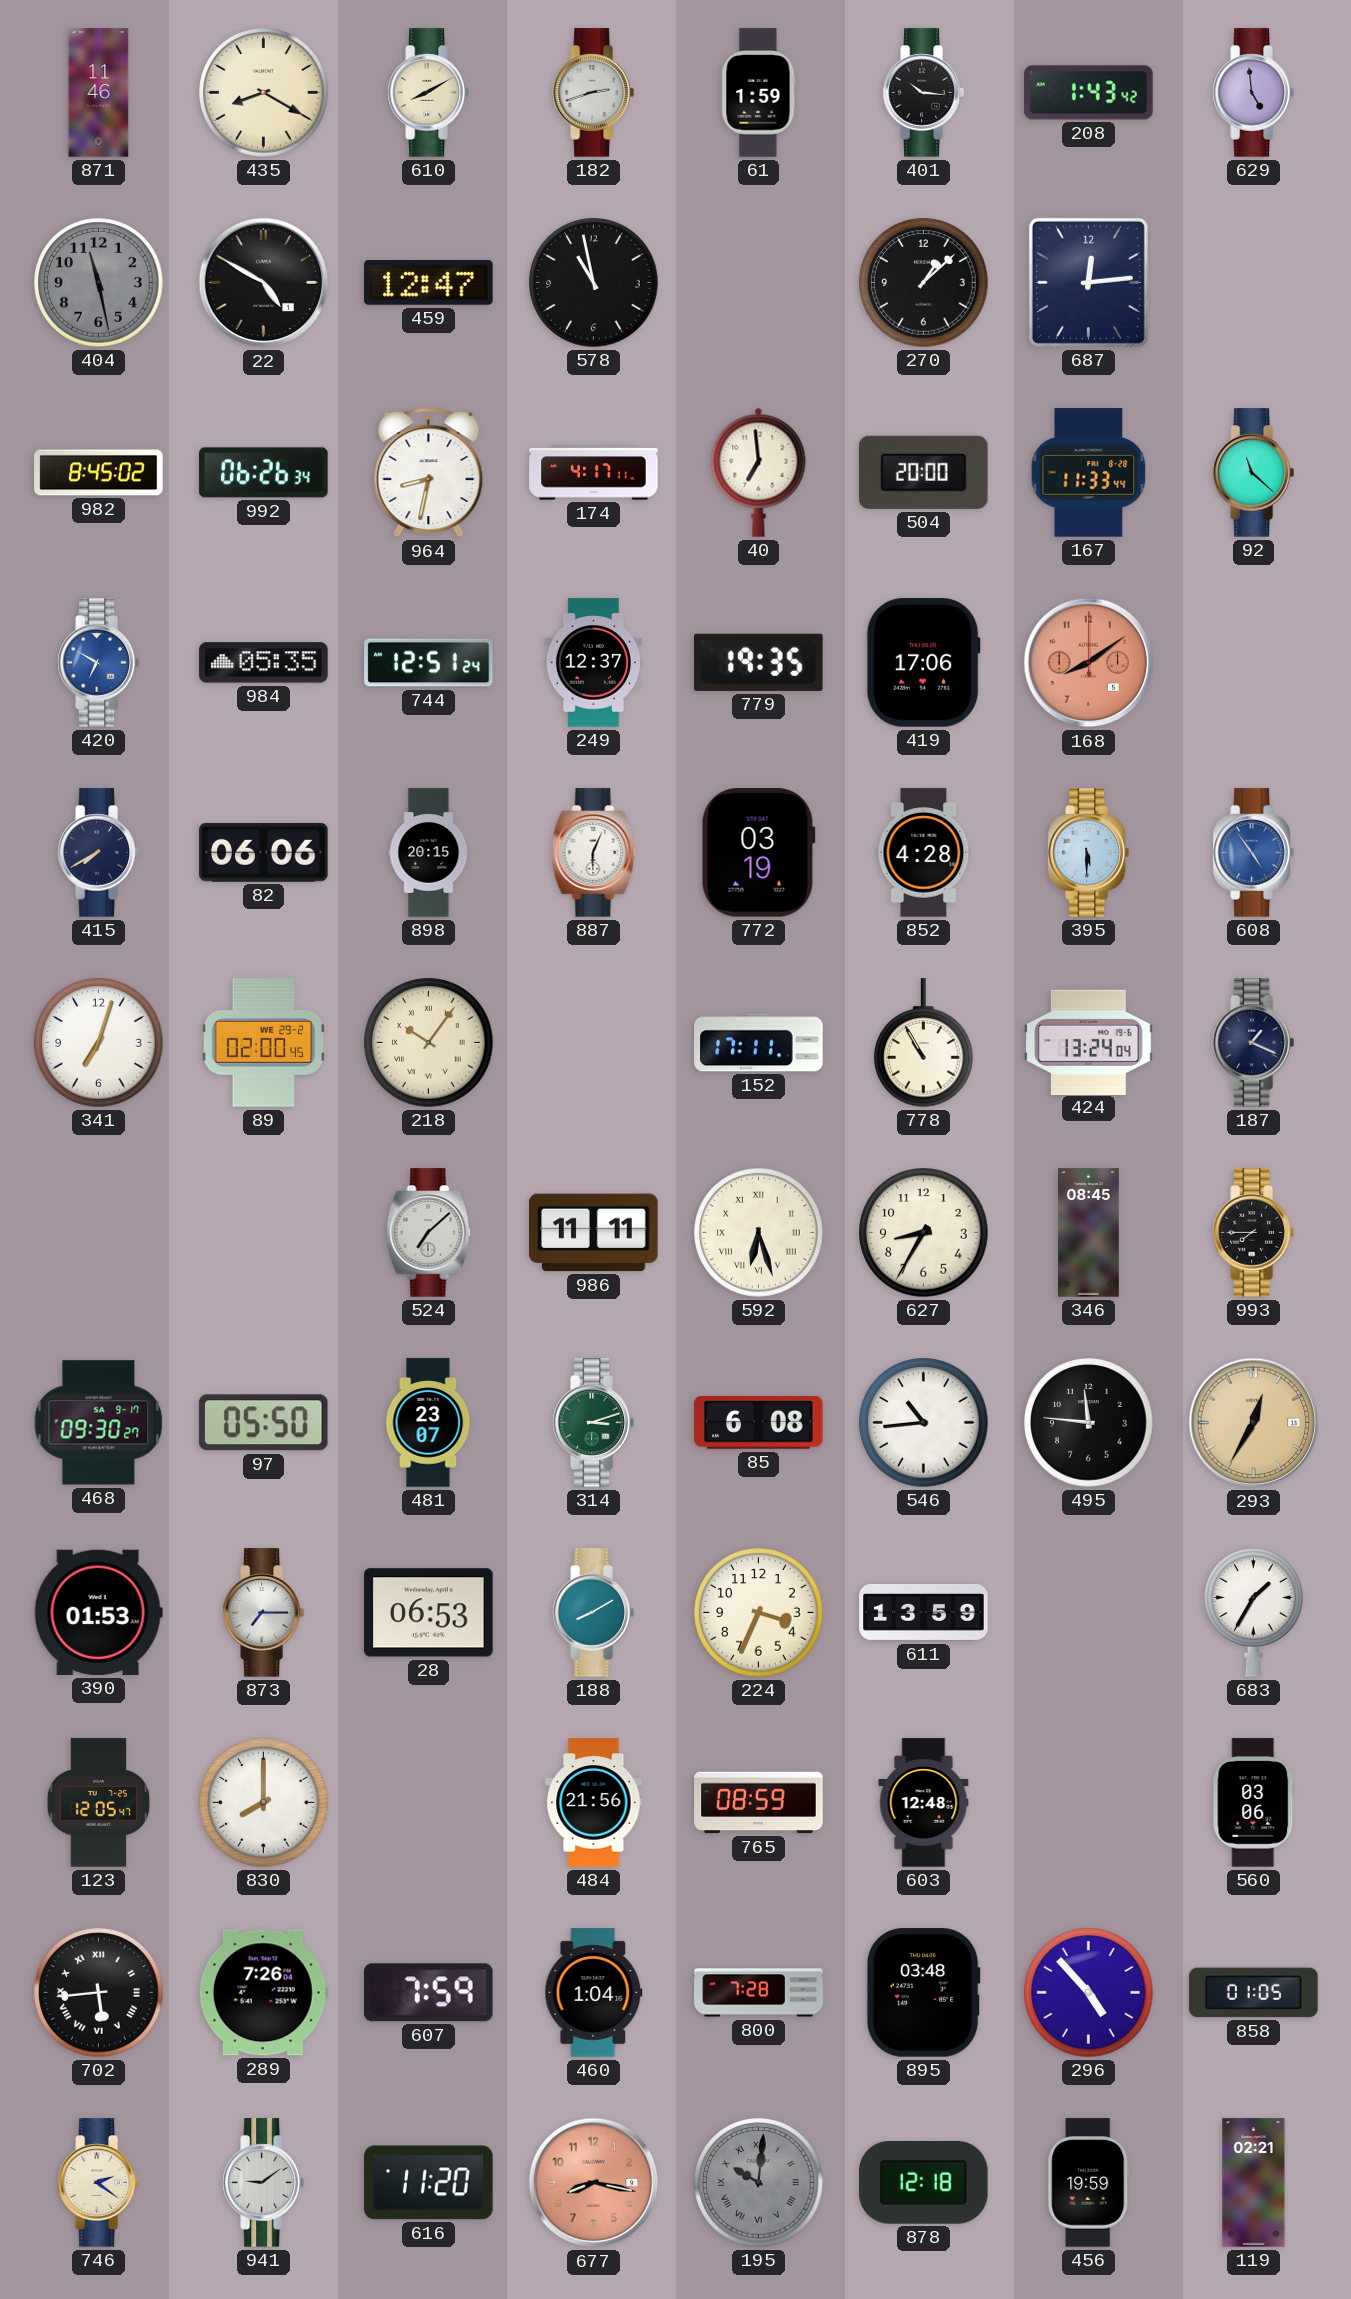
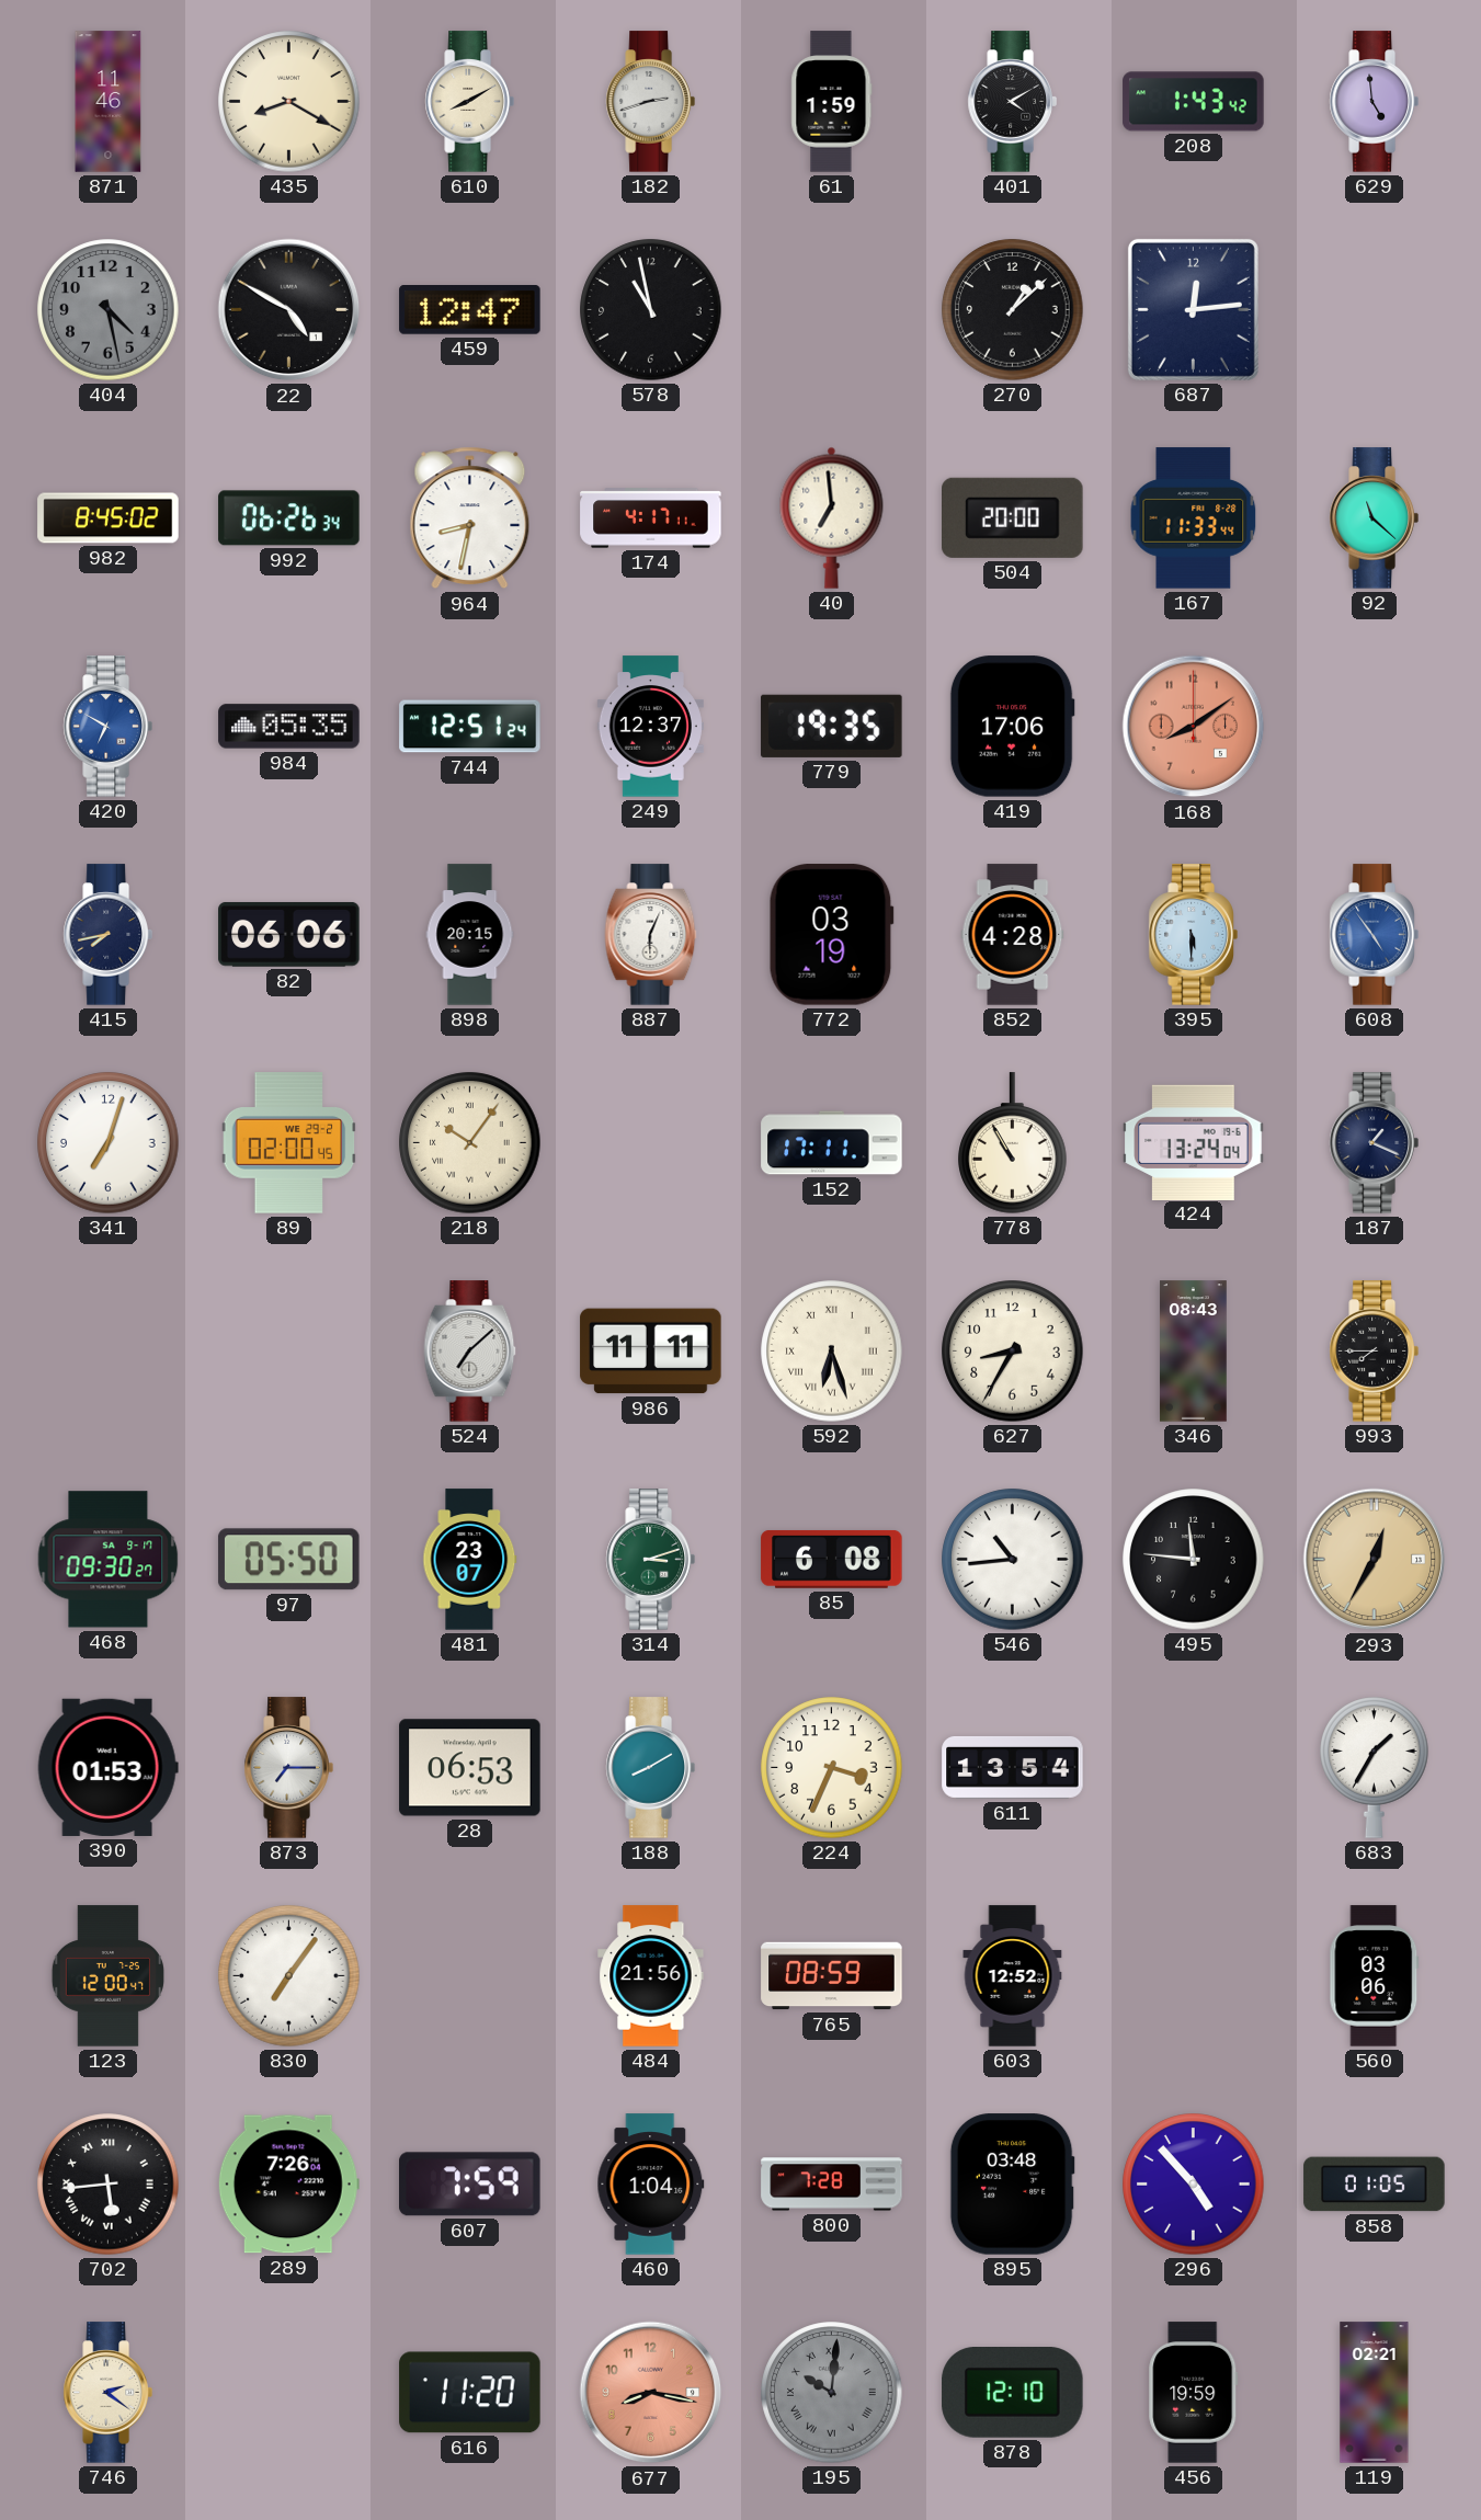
401: 10:16 -> 4:10
404: 11:28 -> 4:28
415: 7:40 -> 7:43
346: 08:45 -> 08:43
611: 13:59 -> 13:54
123: 12:05 -> 12:00
830: 8:00 -> 7:06
603: 12:48 -> 12:52
941: 9:09 -> none
878: 12:18 -> 12:10
